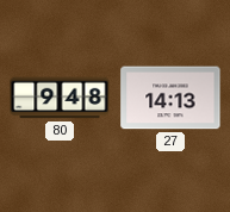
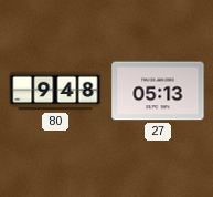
27: 14:13 -> 05:13
